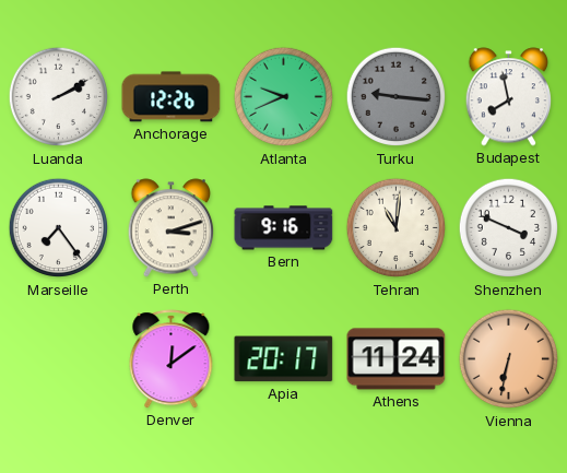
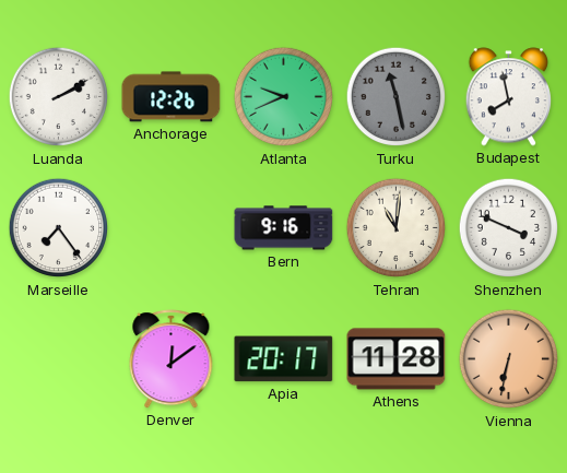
Turku: 9:16 -> 11:28
Perth: 3:12 -> none
Athens: 11:24 -> 11:28
